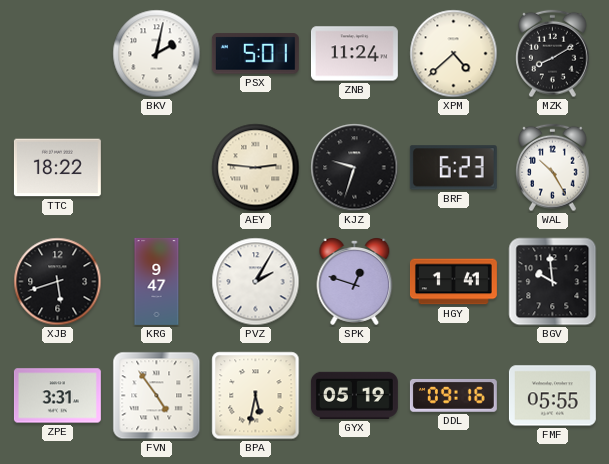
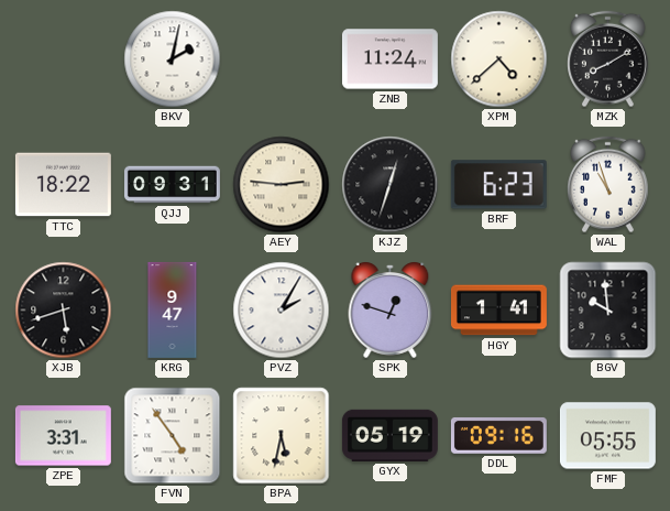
PSX: 5:01 -> none
QJJ: none -> 09:31
KJZ: 9:33 -> 12:33
WAL: 10:25 -> 10:57
